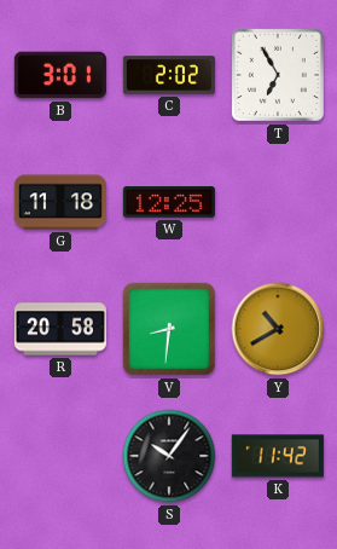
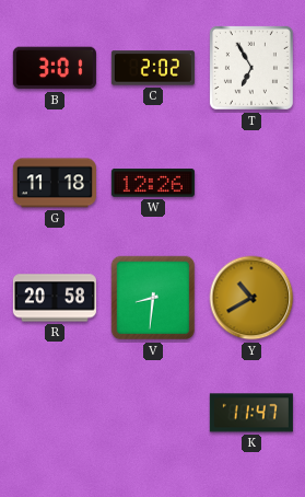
W: 12:25 -> 12:26
S: 10:06 -> none
K: 11:42 -> 11:47
